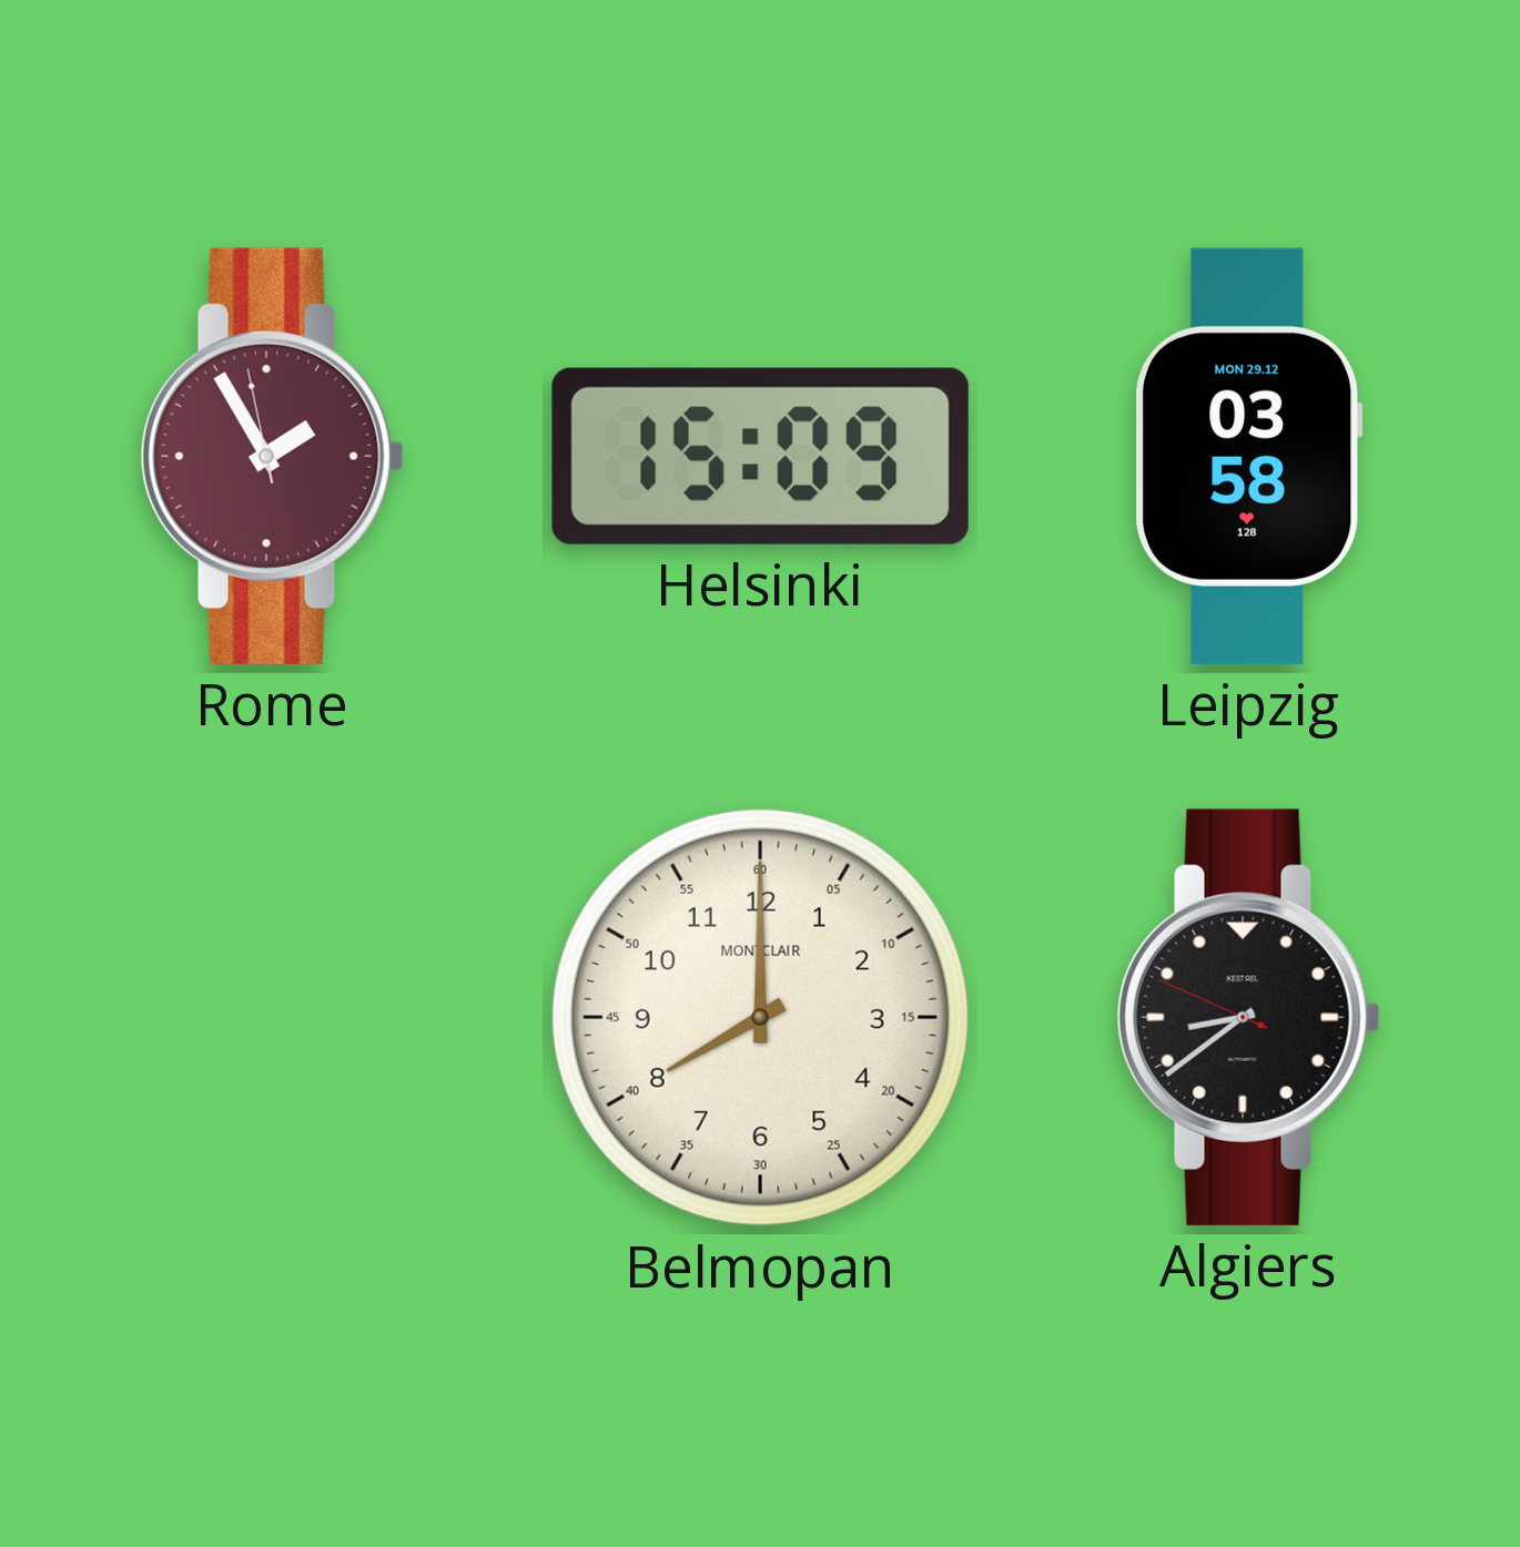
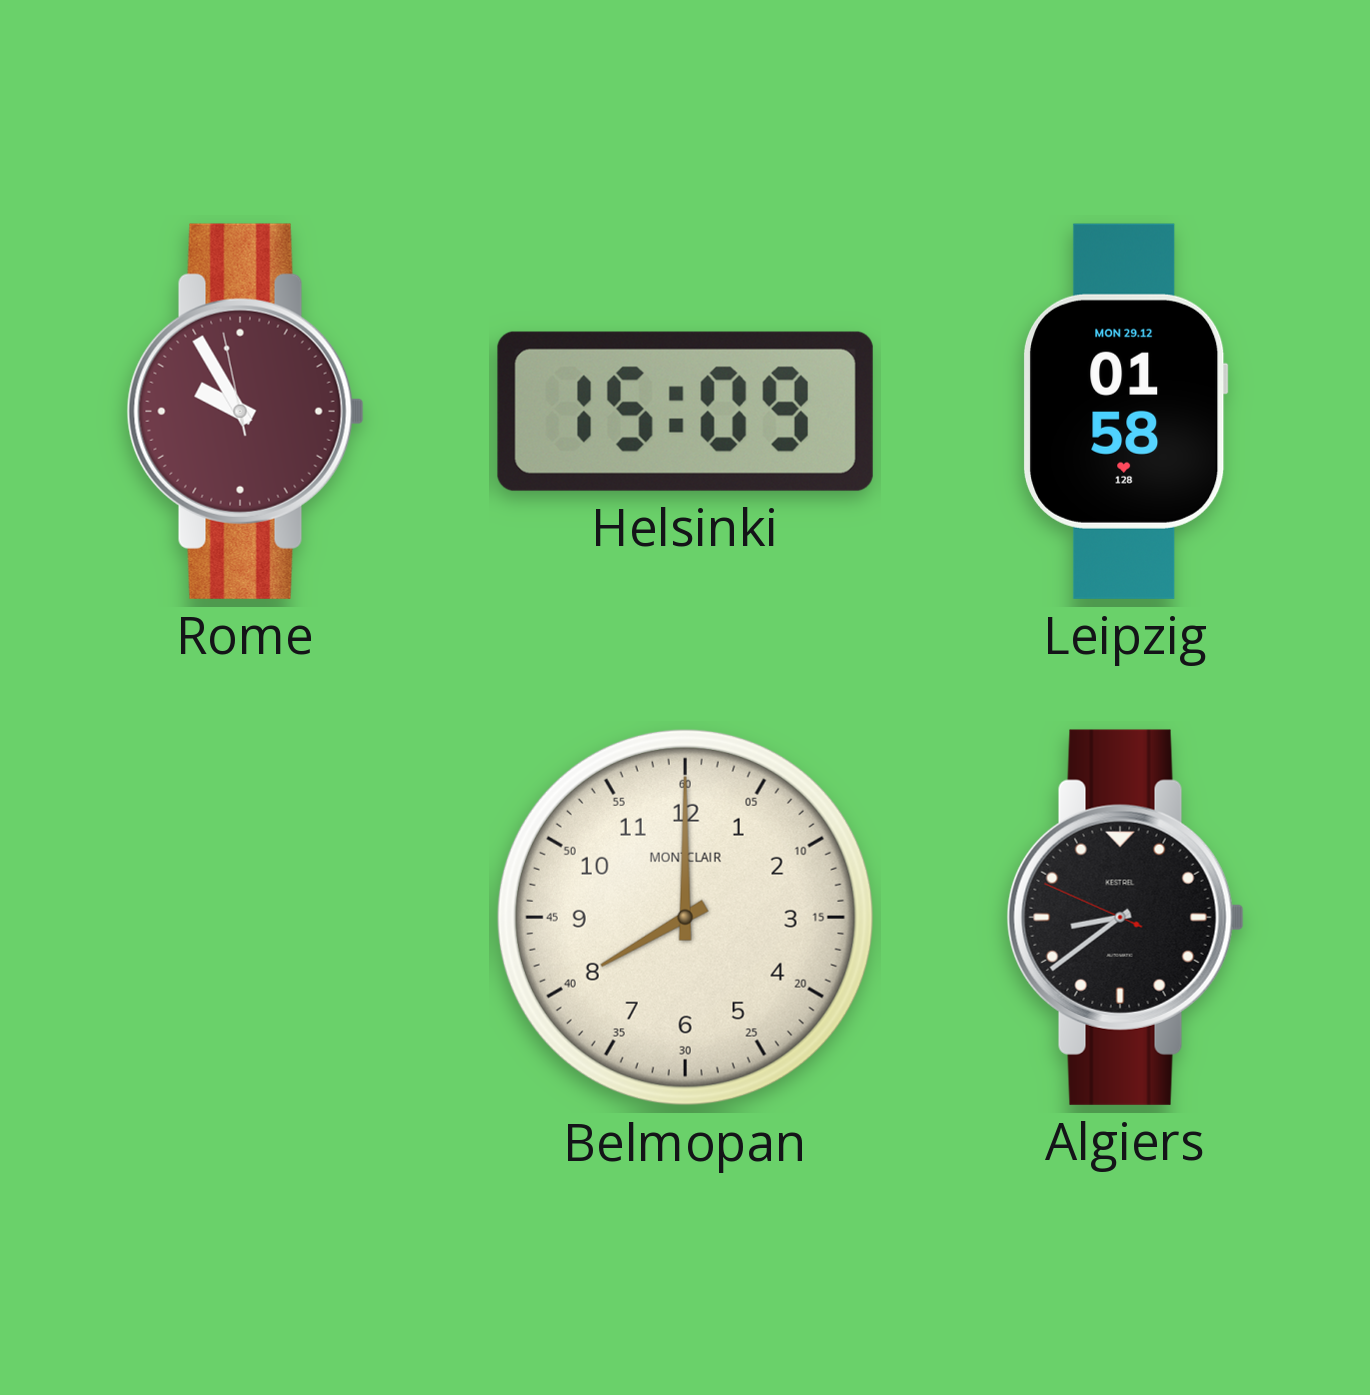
Rome: 1:54 -> 9:54
Leipzig: 03:58 -> 01:58
